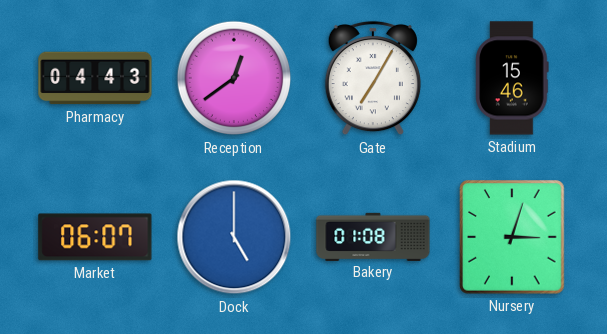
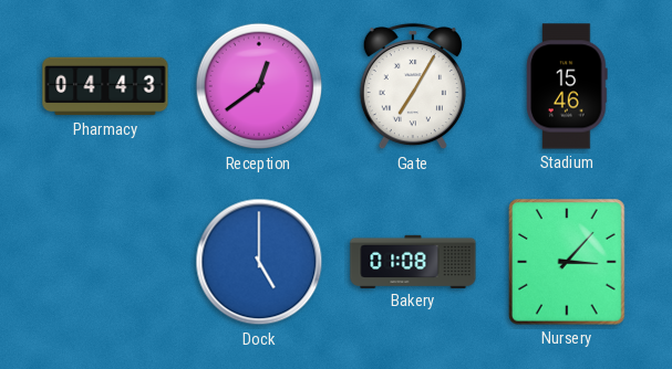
Market: 06:07 -> none
Nursery: 3:03 -> 3:07
